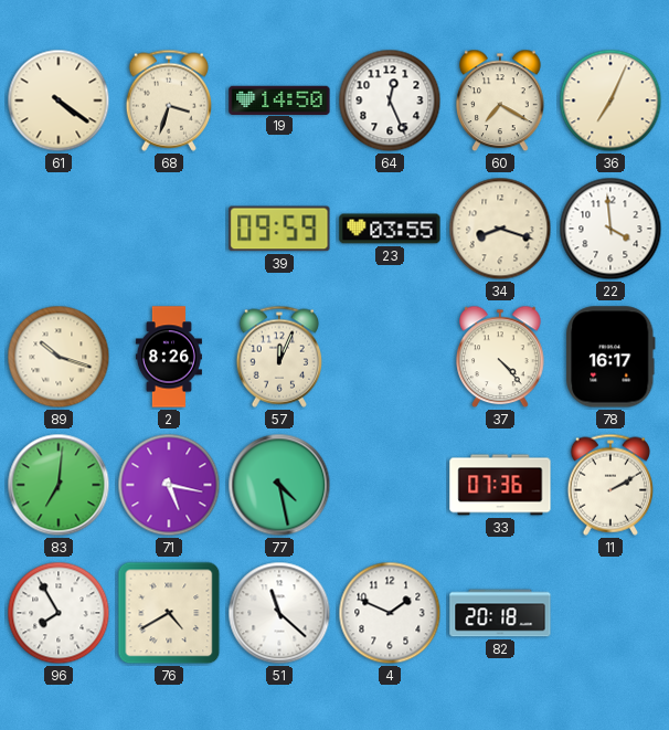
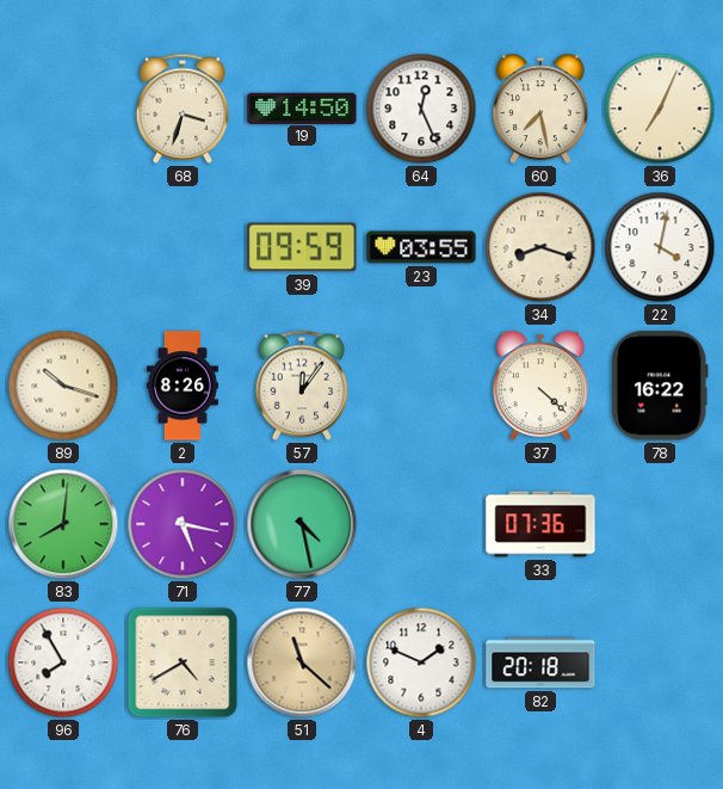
61: 4:21 -> none
60: 7:20 -> 7:28
22: 3:59 -> 4:02
57: 12:04 -> 12:06
37: 4:23 -> 4:22
78: 16:17 -> 16:22
83: 7:01 -> 8:01
11: 2:10 -> none
51 dial: white -> champagne
